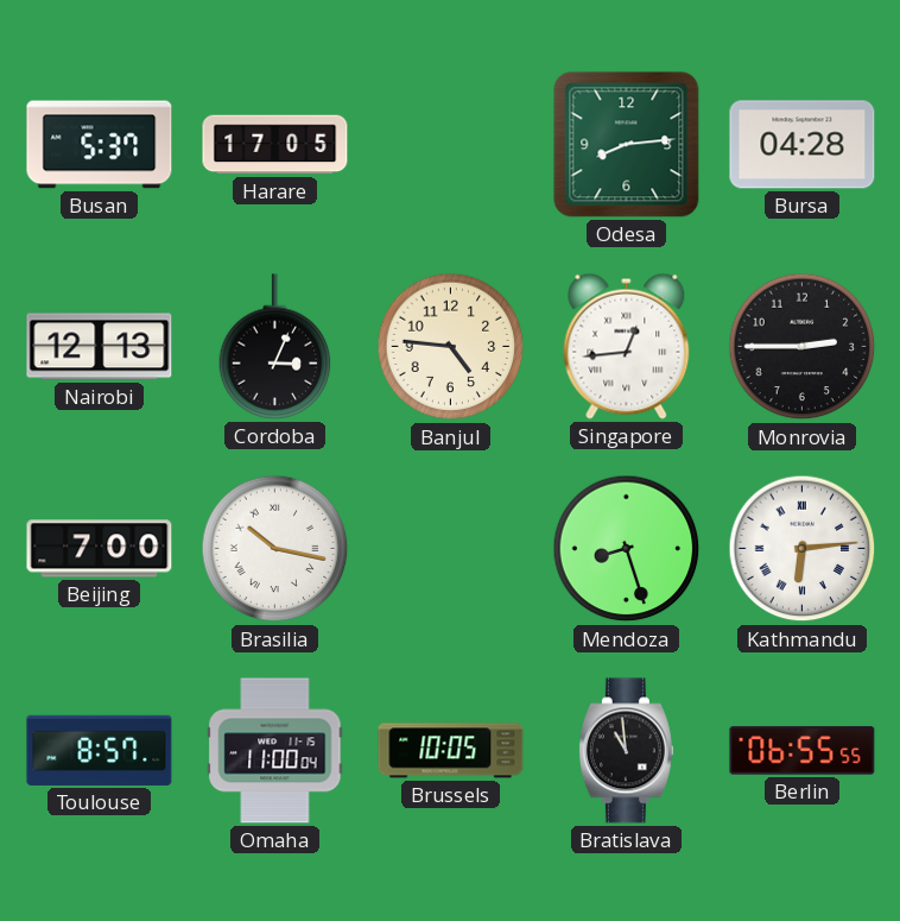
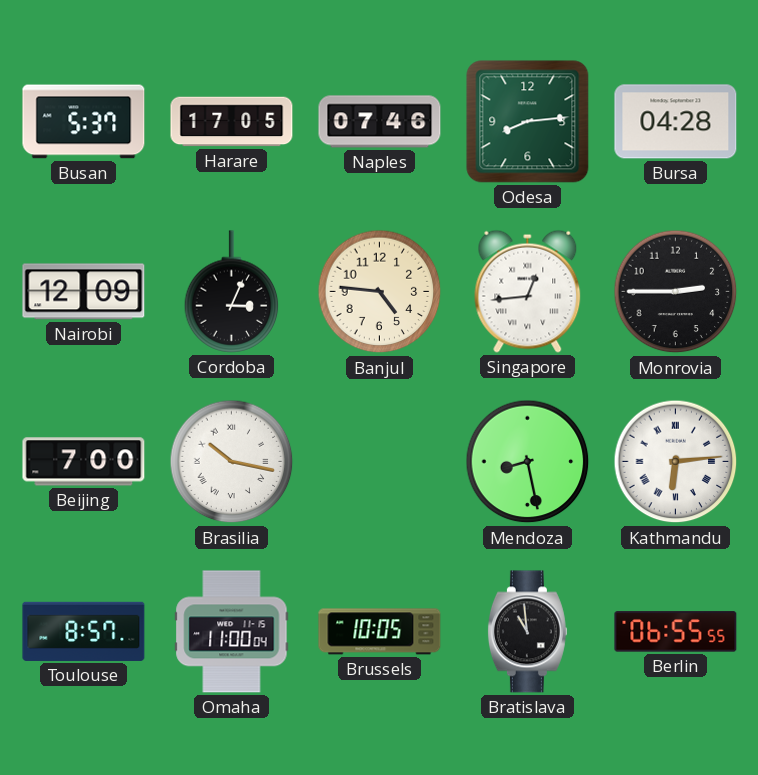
Naples: none -> 07:46
Nairobi: 12:13 -> 12:09
Mendoza: 8:27 -> 8:28
